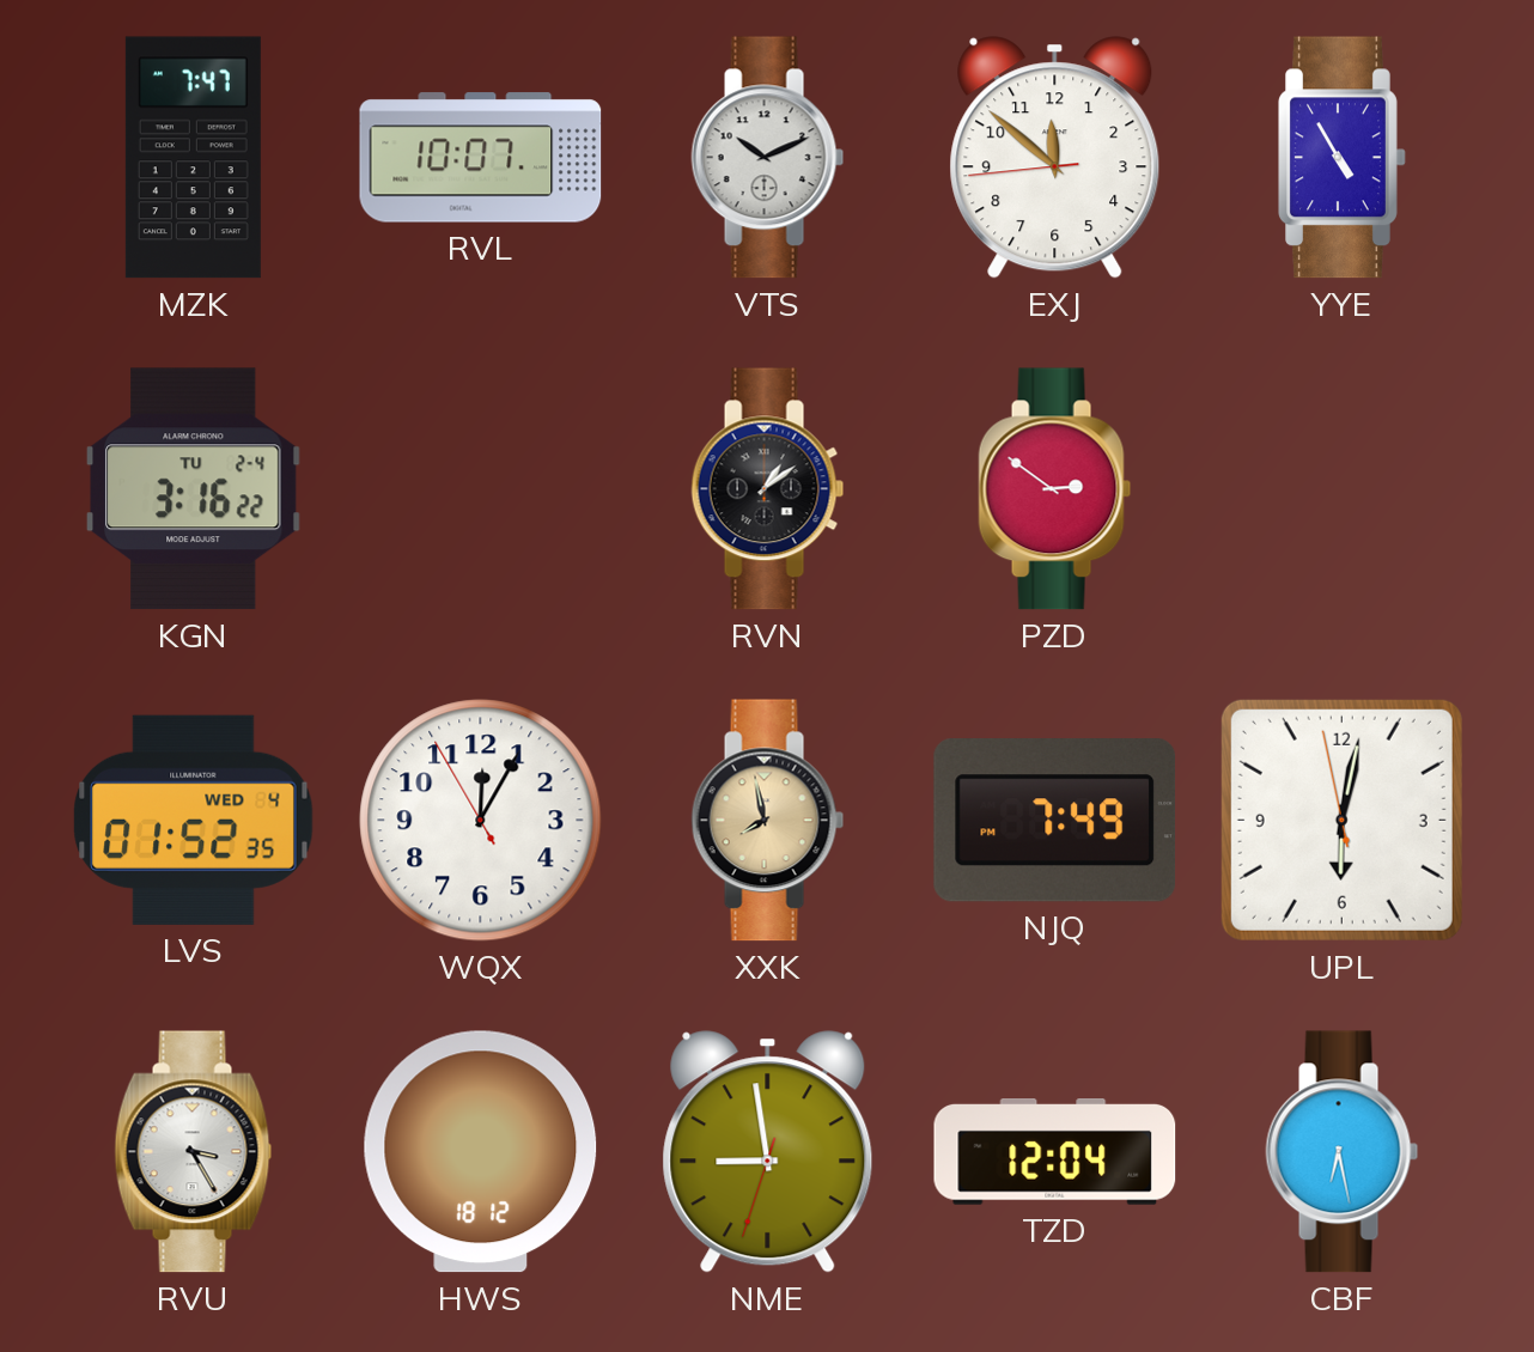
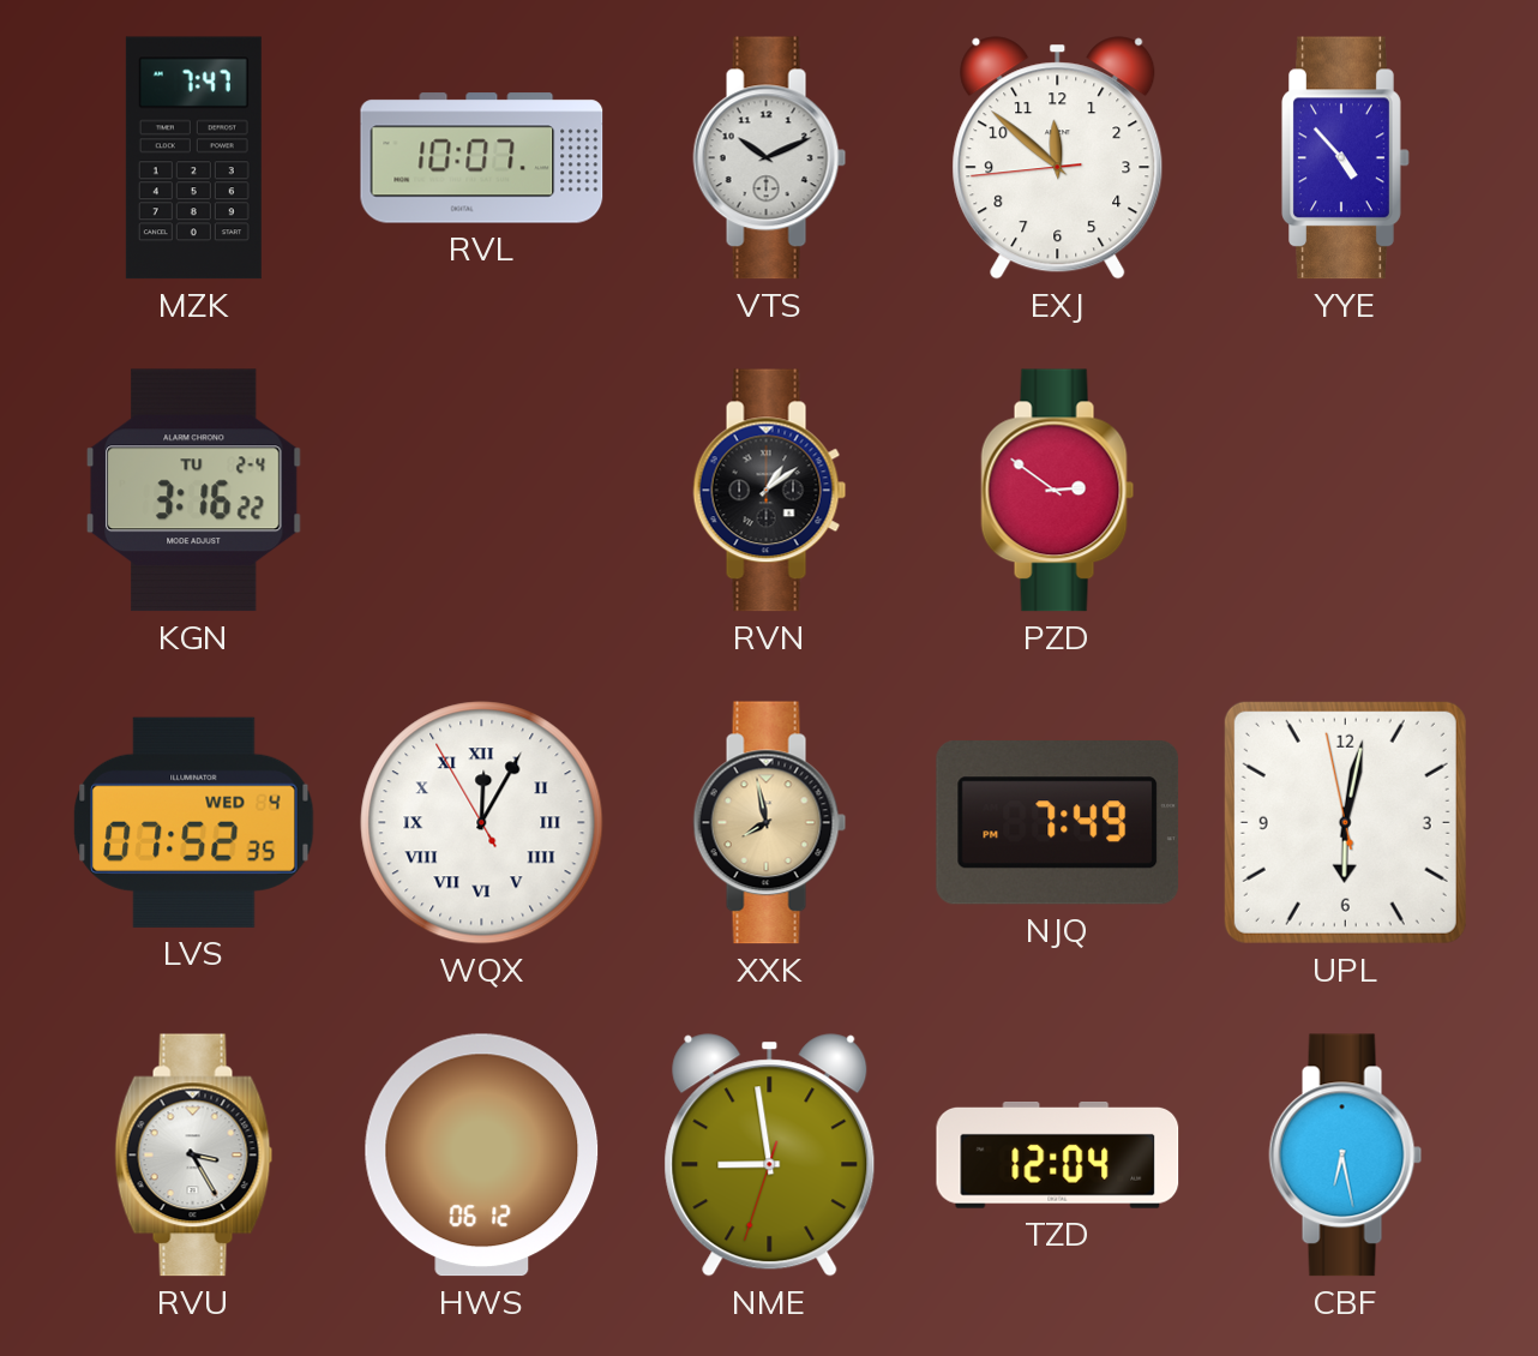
YYE: 4:55 -> 4:53
LVS: 01:52 -> 07:52
WQX numerals: Arabic -> Roman
HWS: 18:12 -> 06:12
